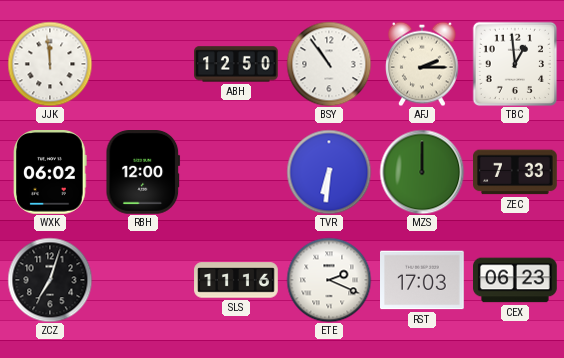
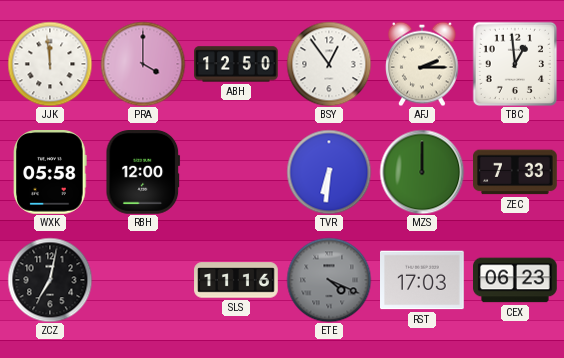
PRA: none -> 4:00
BSY: 10:54 -> 12:54
WXK: 06:02 -> 05:58
ZCZ: 7:03 -> 7:02
ETE: 2:19 -> 4:19
ETE dial: white -> grey
